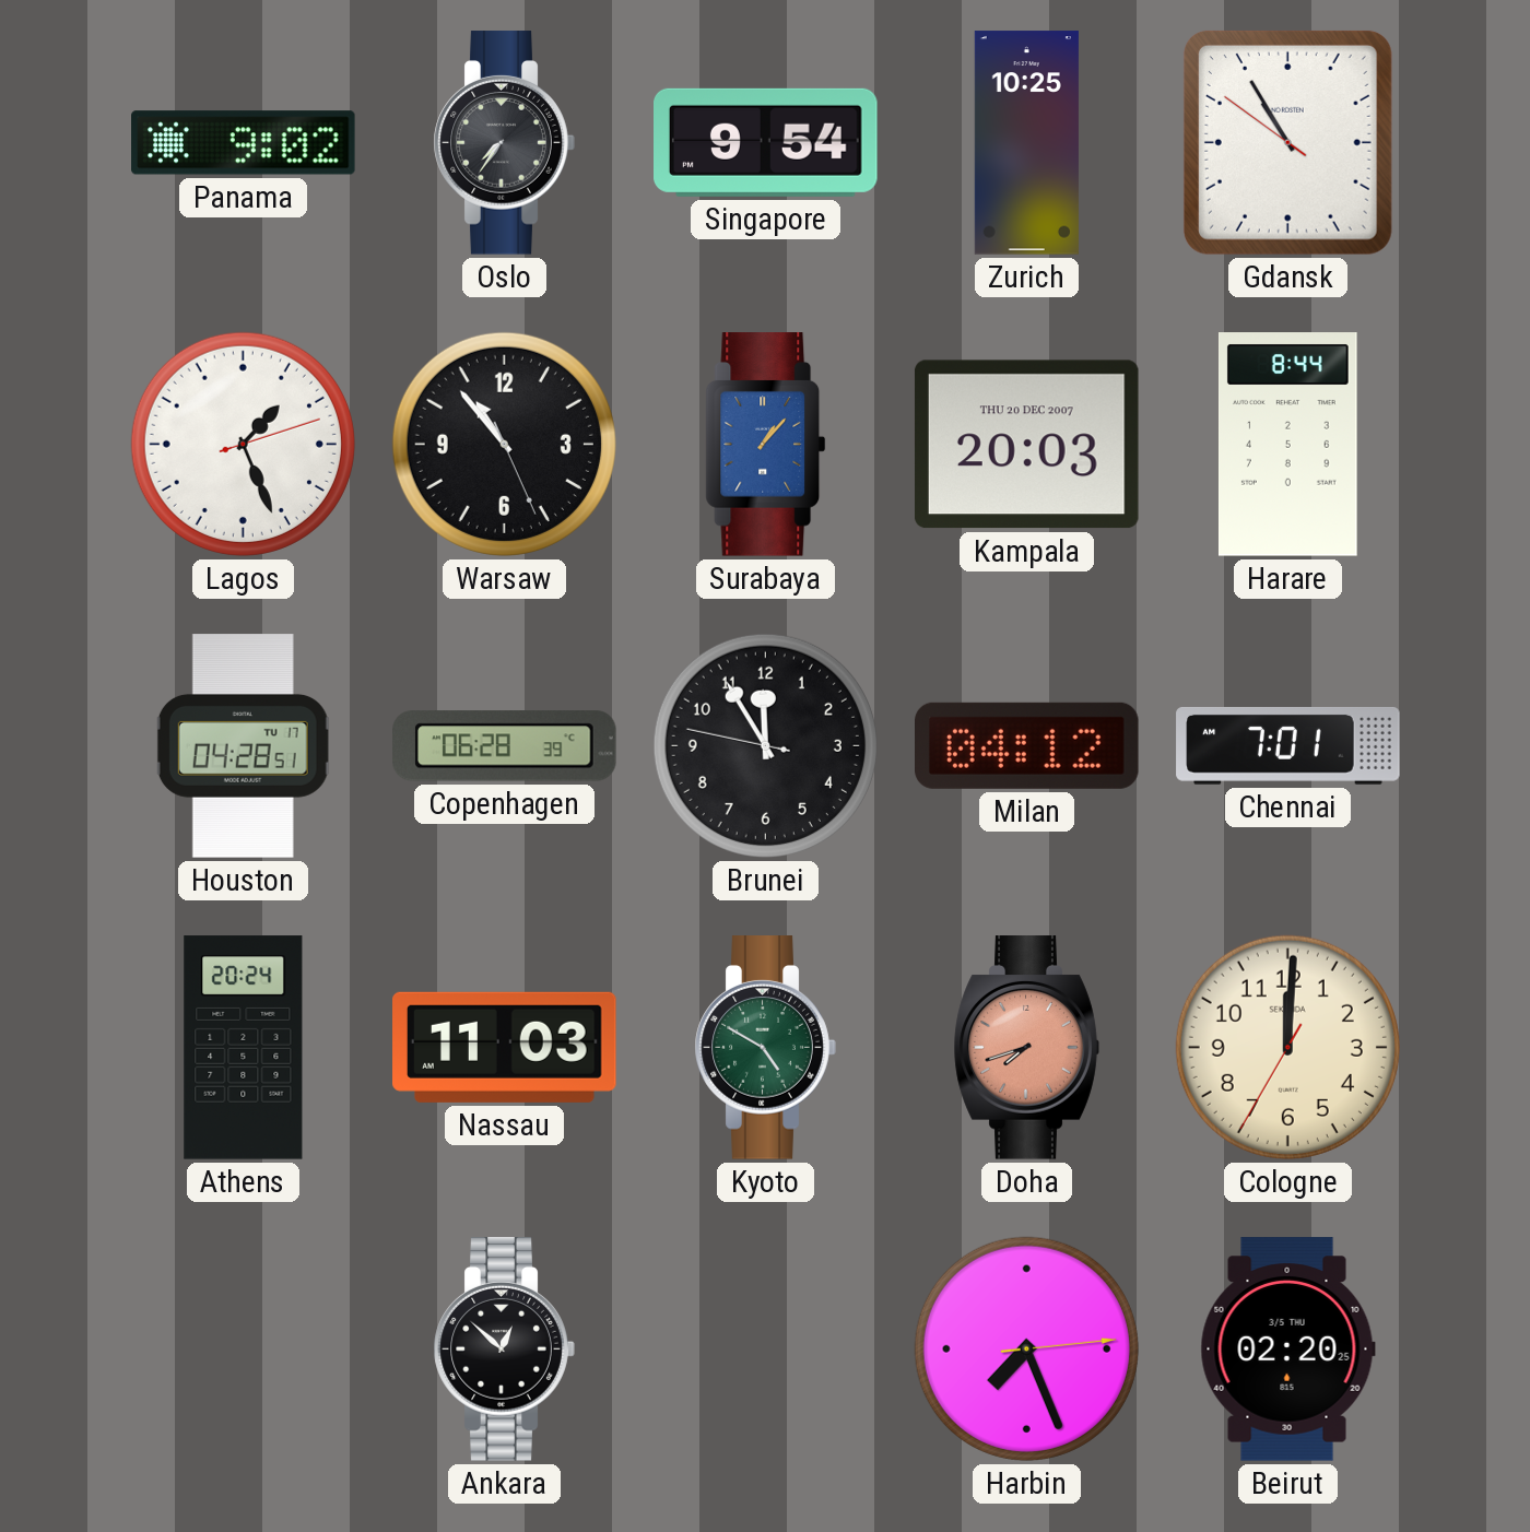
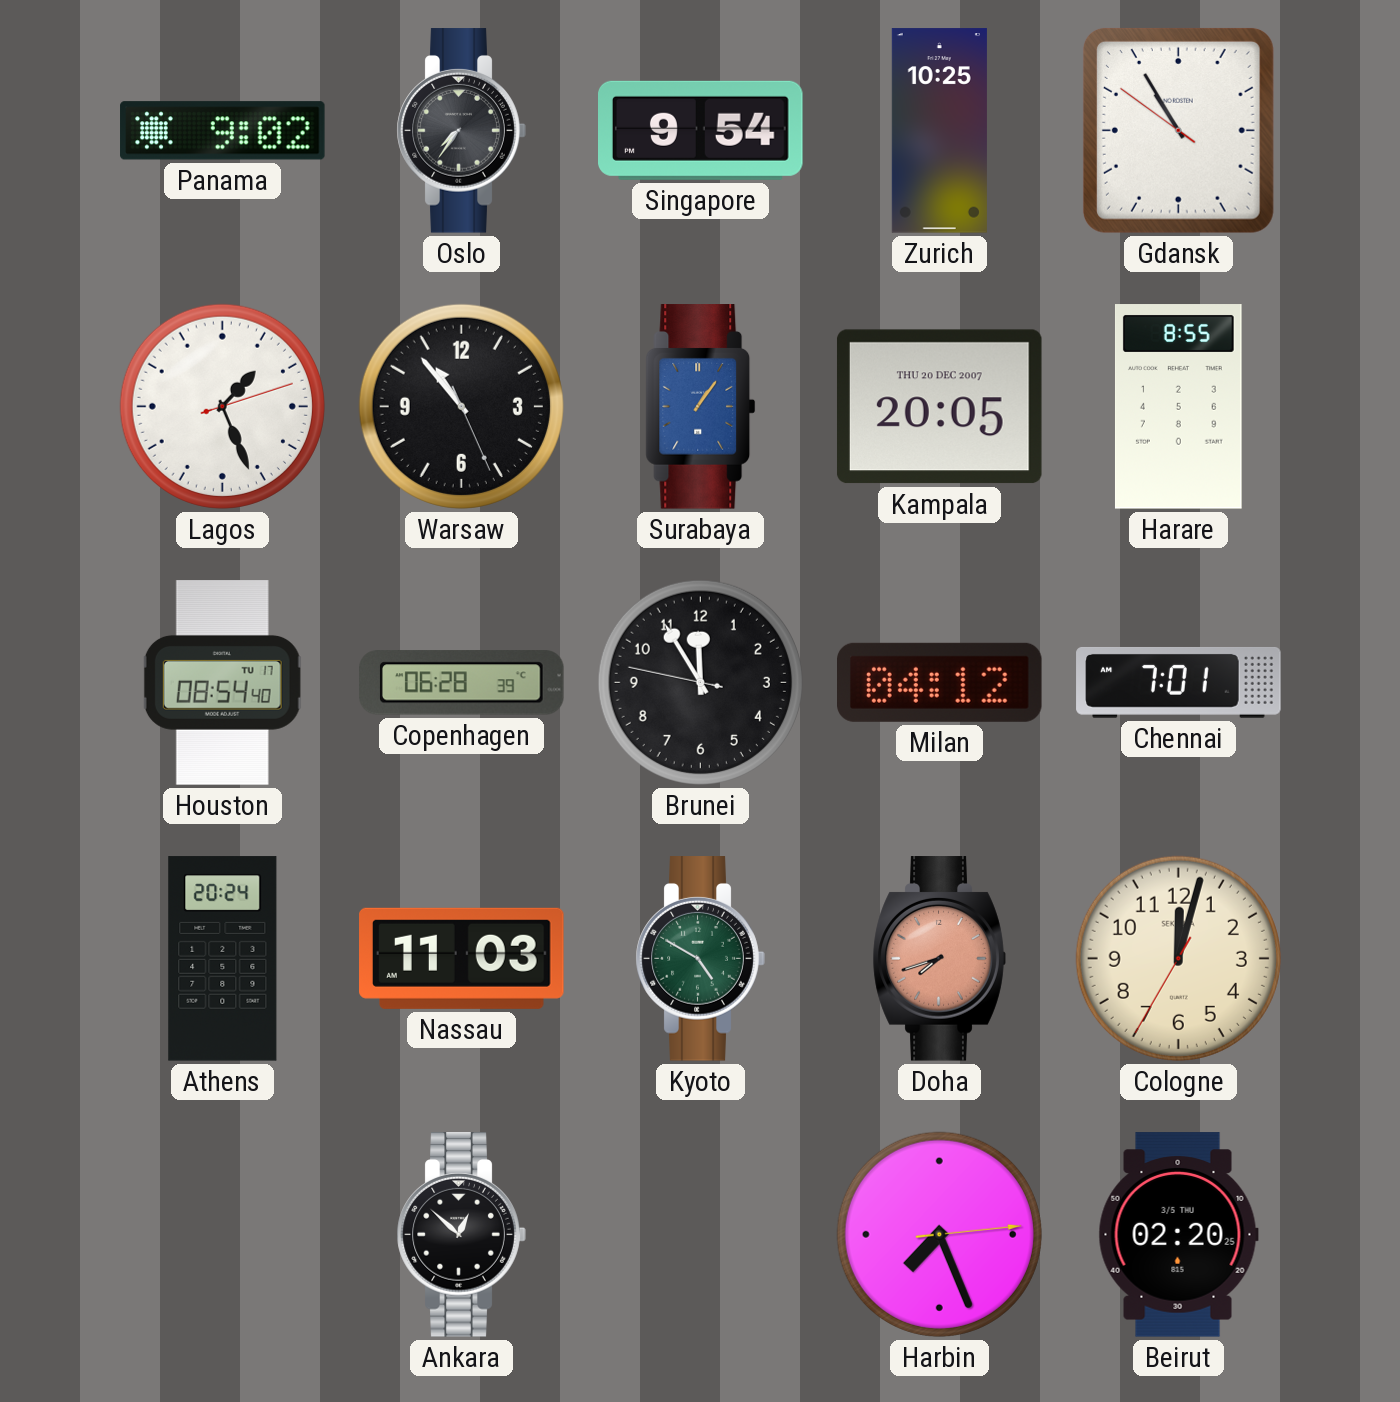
Surabaya: 1:07 -> 1:06
Kampala: 20:03 -> 20:05
Harare: 8:44 -> 8:55
Houston: 04:28 -> 08:54
Cologne: 12:00 -> 12:02
